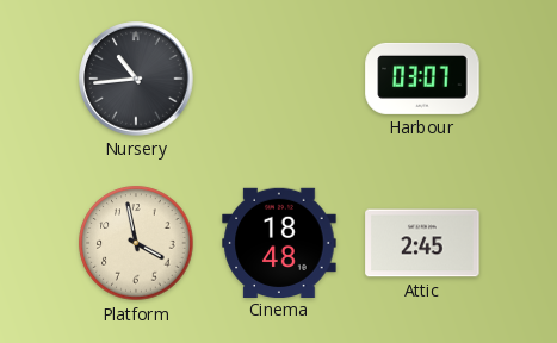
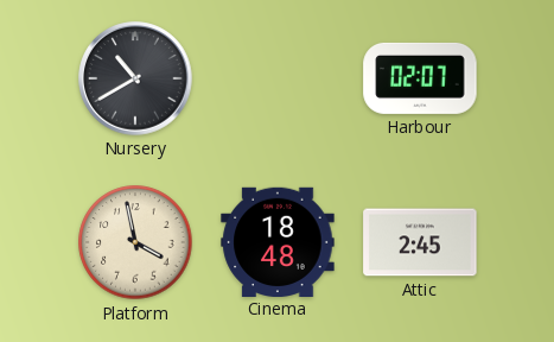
Nursery: 10:44 -> 10:40
Harbour: 03:07 -> 02:07
